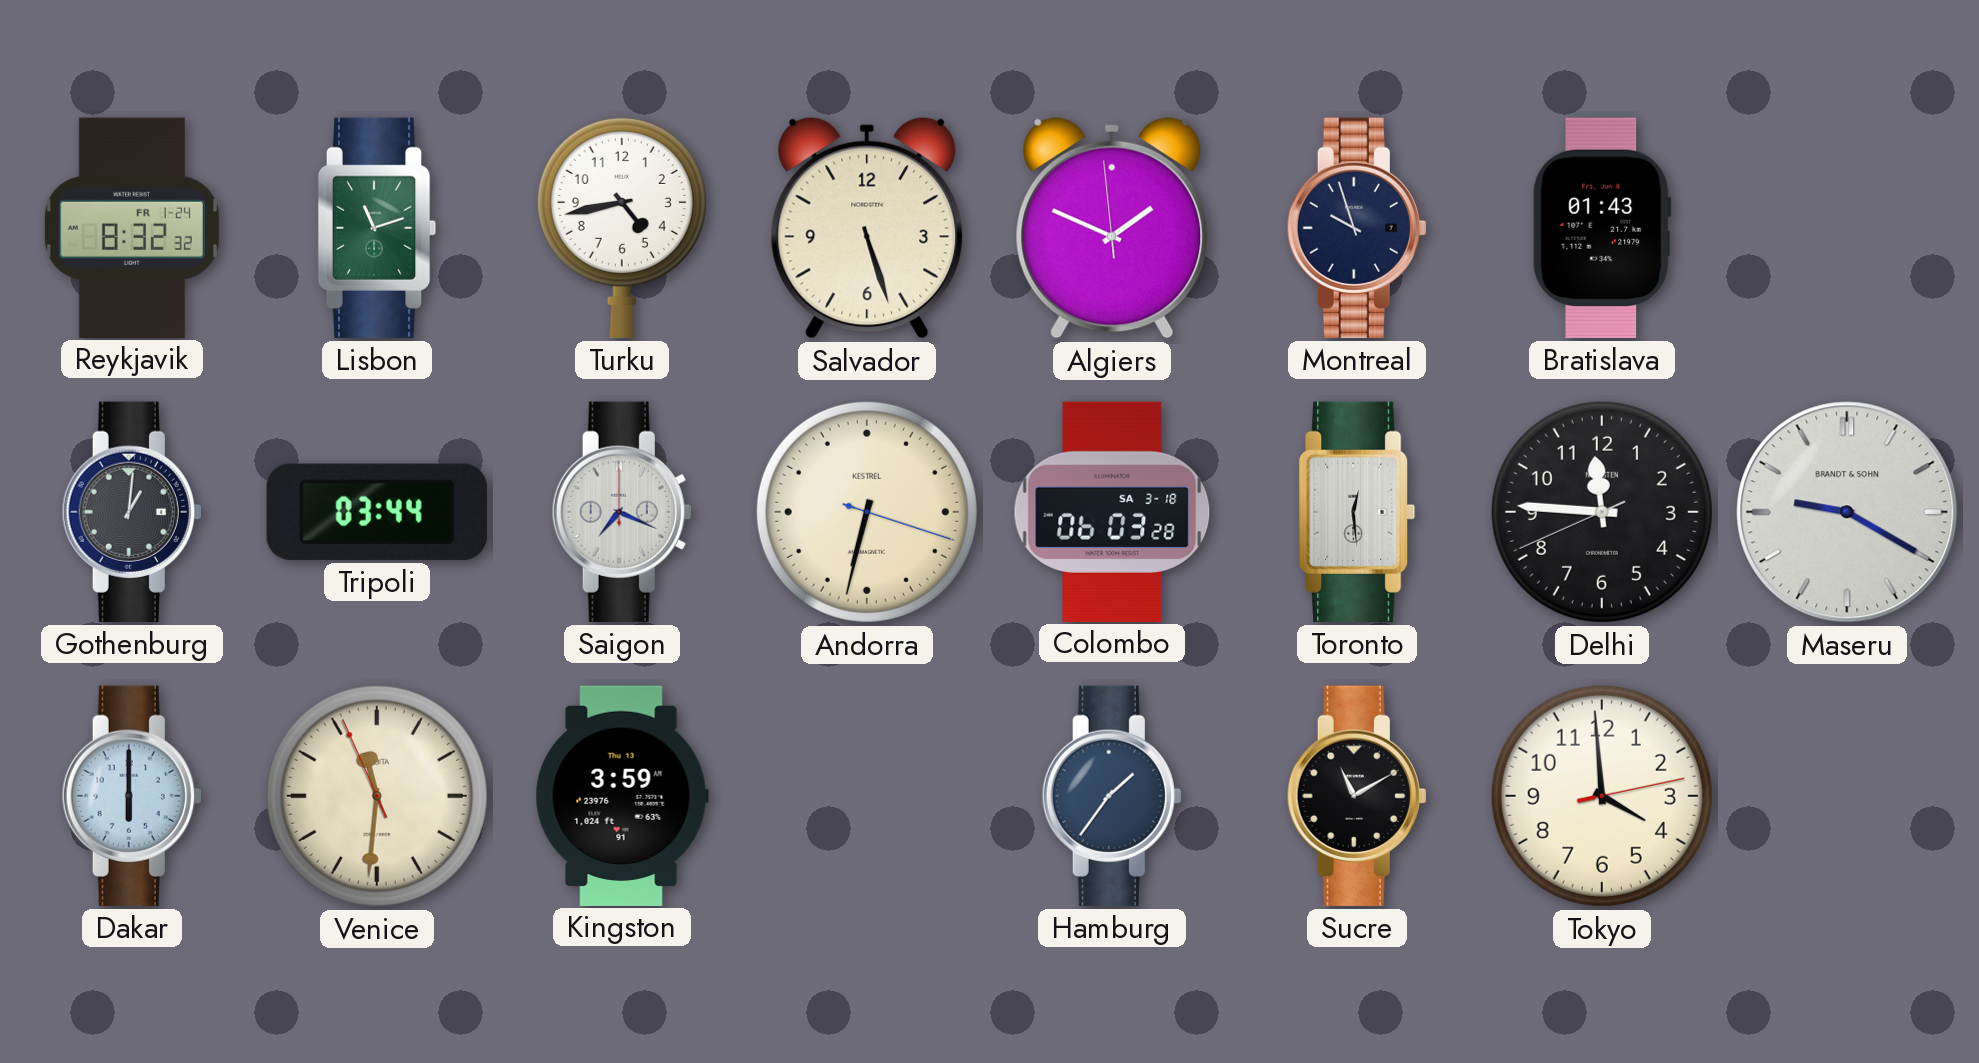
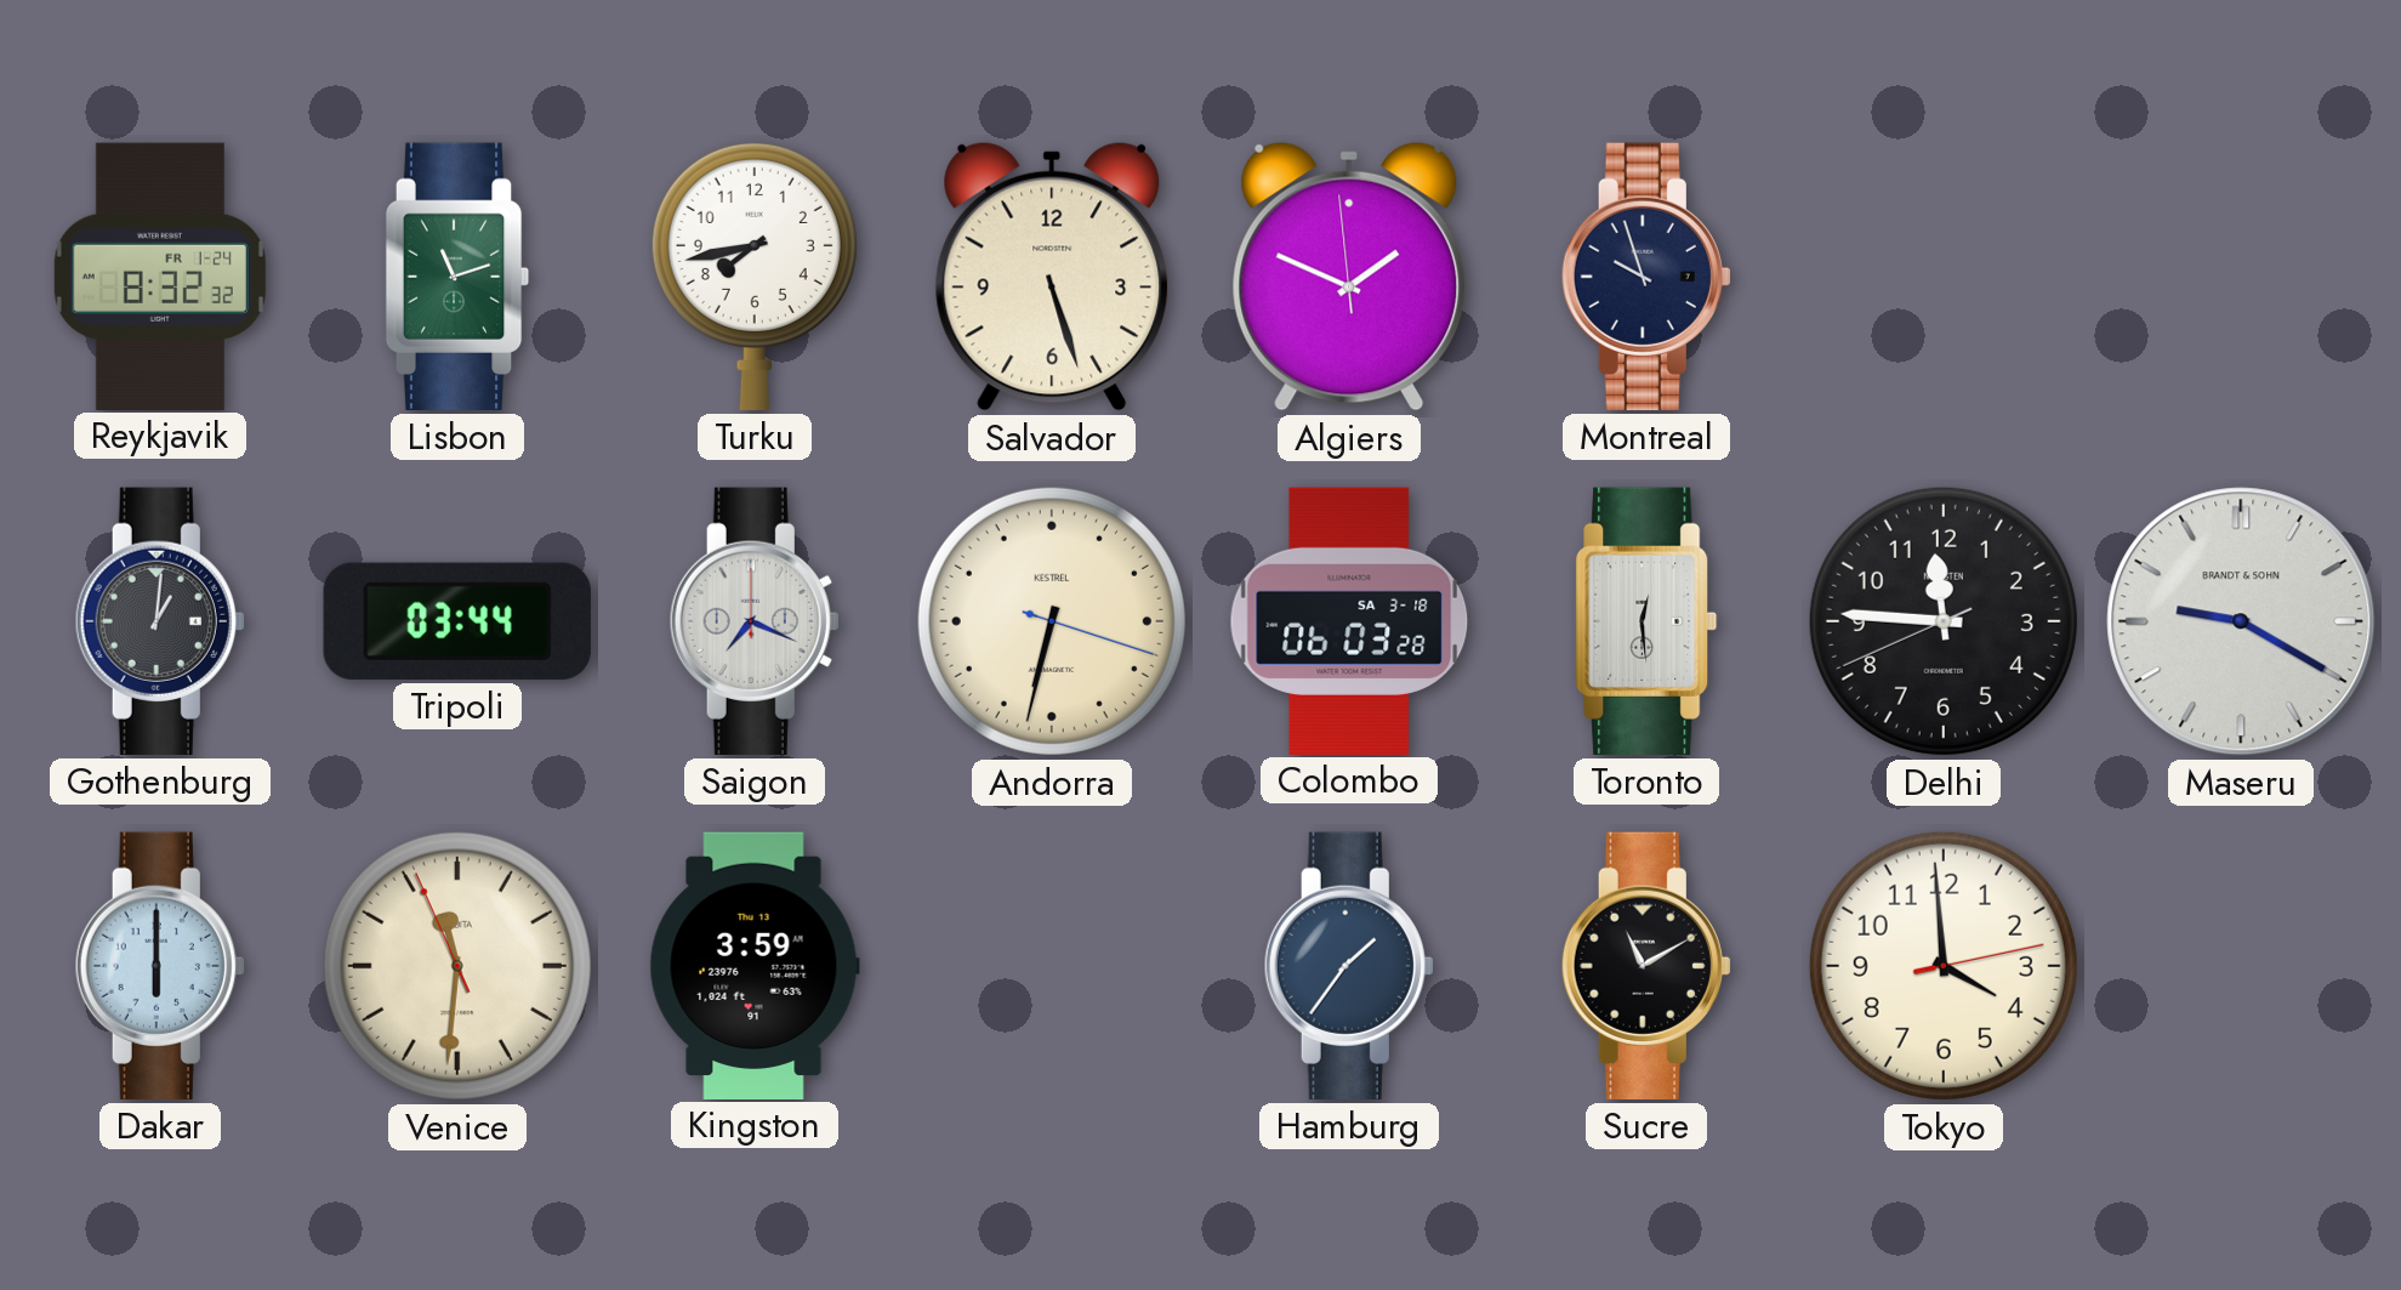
Turku: 4:43 -> 7:43
Bratislava: 01:43 -> none
